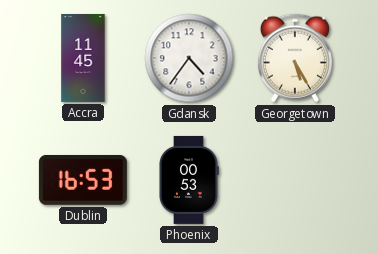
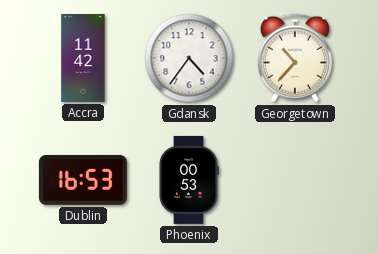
Accra: 11:45 -> 11:42
Georgetown: 5:25 -> 10:37
